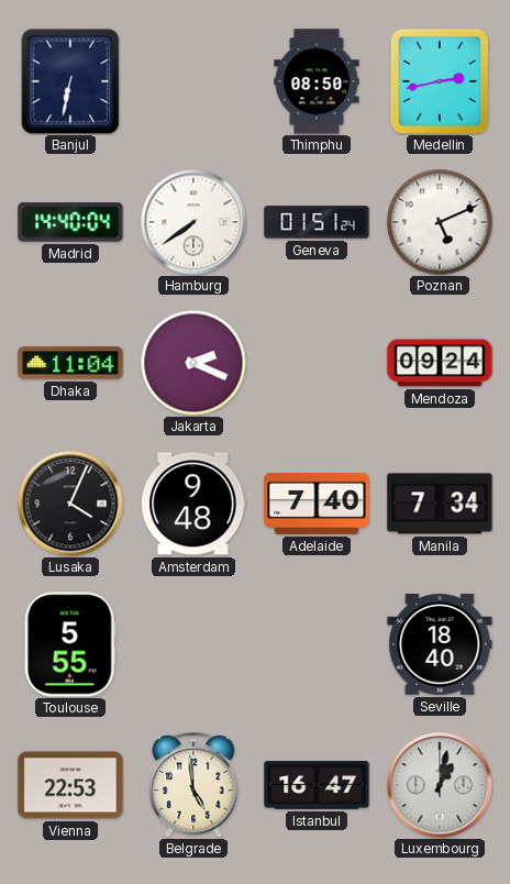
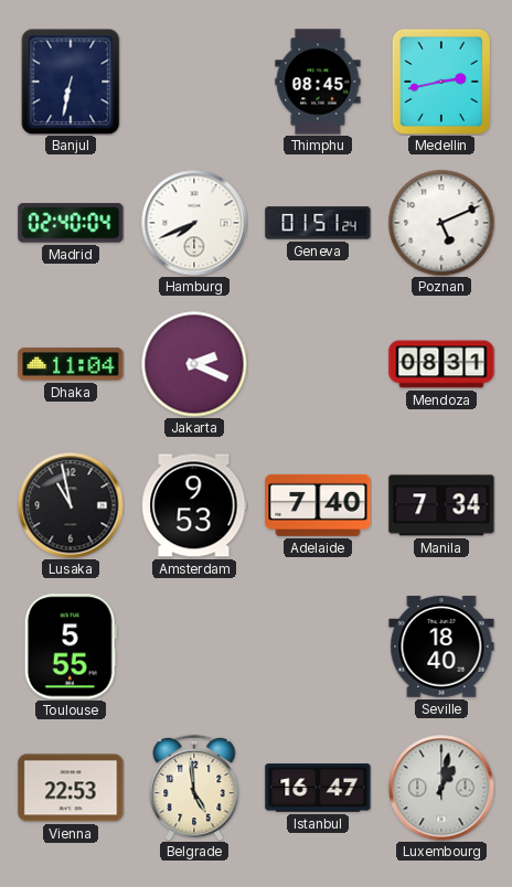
Thimphu: 08:50 -> 08:45
Madrid: 14:40 -> 02:40
Hamburg: 7:39 -> 7:41
Mendoza: 09:24 -> 08:31
Lusaka: 4:04 -> 10:58
Amsterdam: 9:48 -> 9:53
